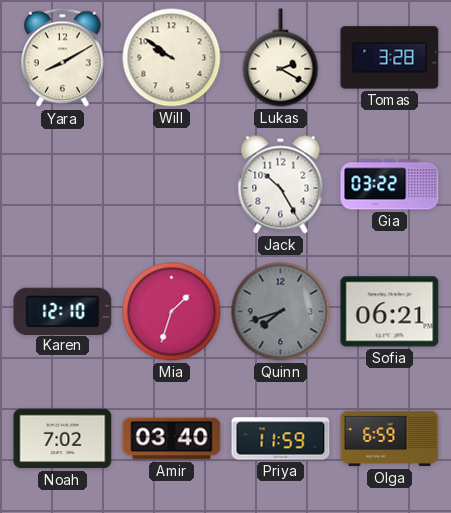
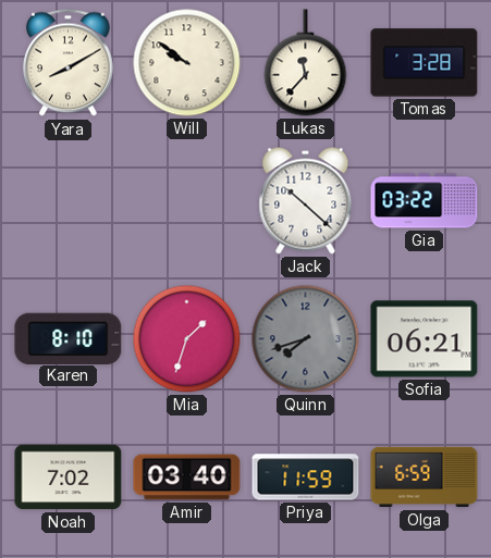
Lukas: 2:20 -> 11:37
Jack: 10:25 -> 10:22
Karen: 12:10 -> 8:10
